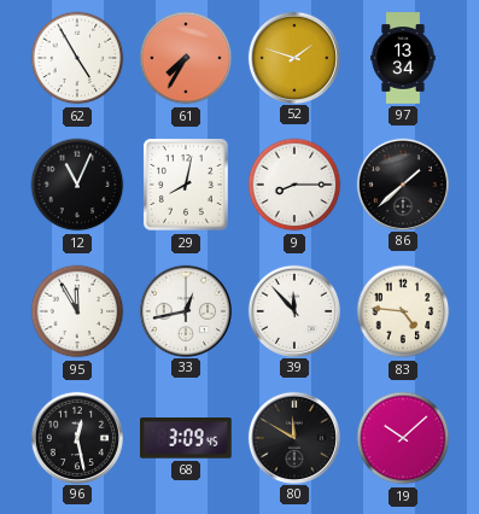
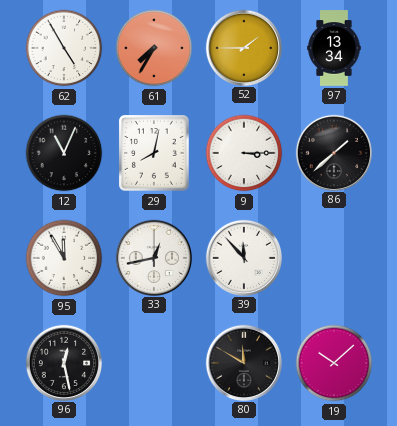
52: 1:48 -> 1:45
9: 8:15 -> 3:15
83: 4:46 -> none
68: 3:09 -> none
